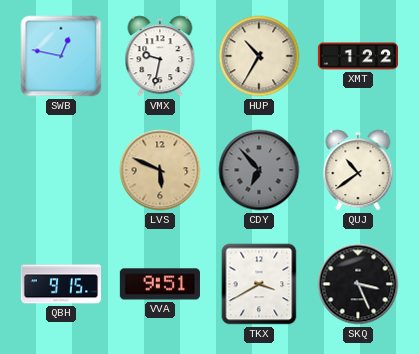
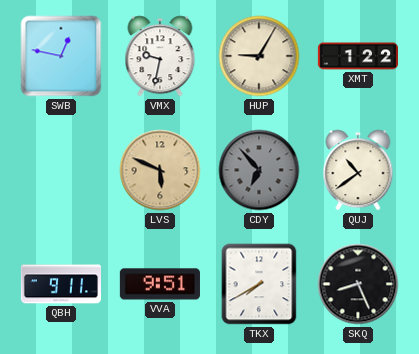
HUP: 10:35 -> 9:05
QBH: 9:15 -> 9:11
TKX: 3:40 -> 7:40
SKQ: 3:26 -> 8:26
